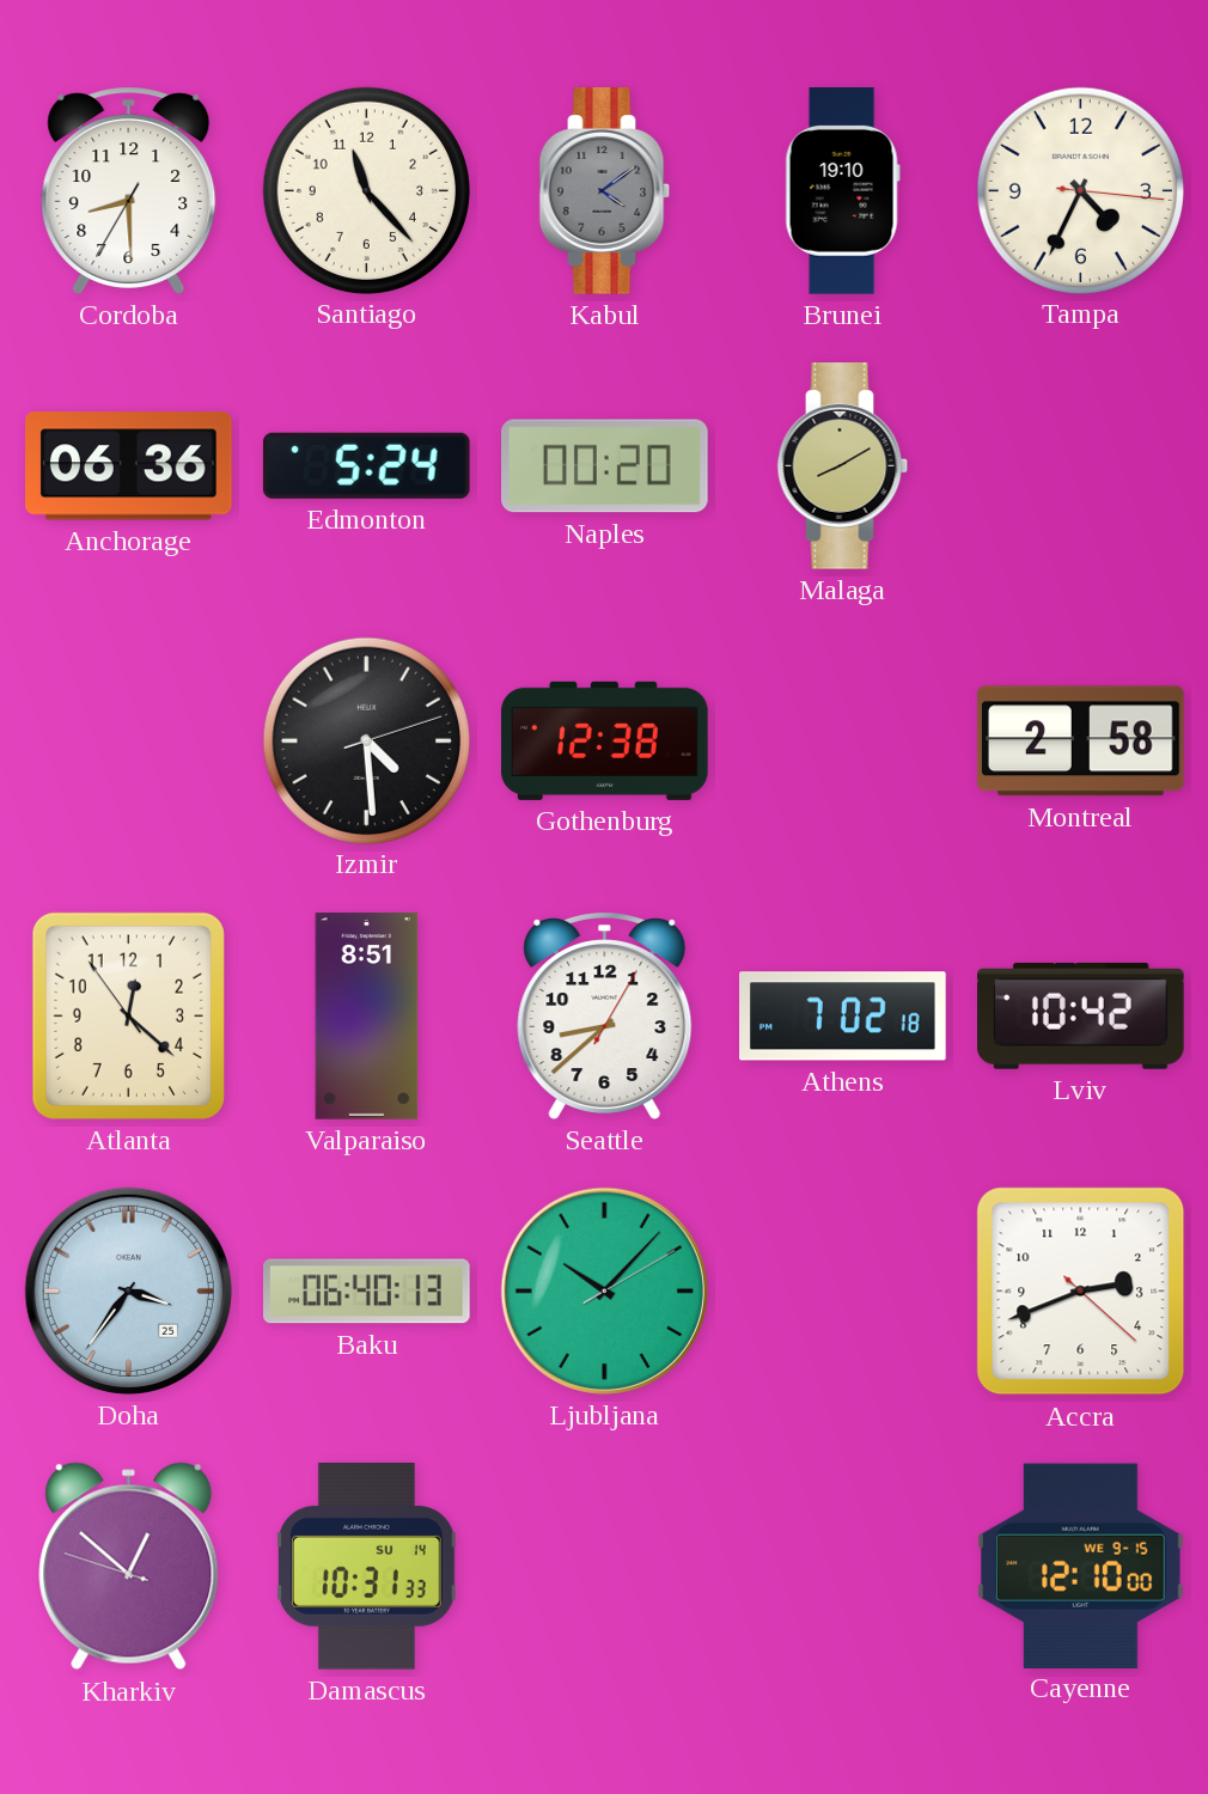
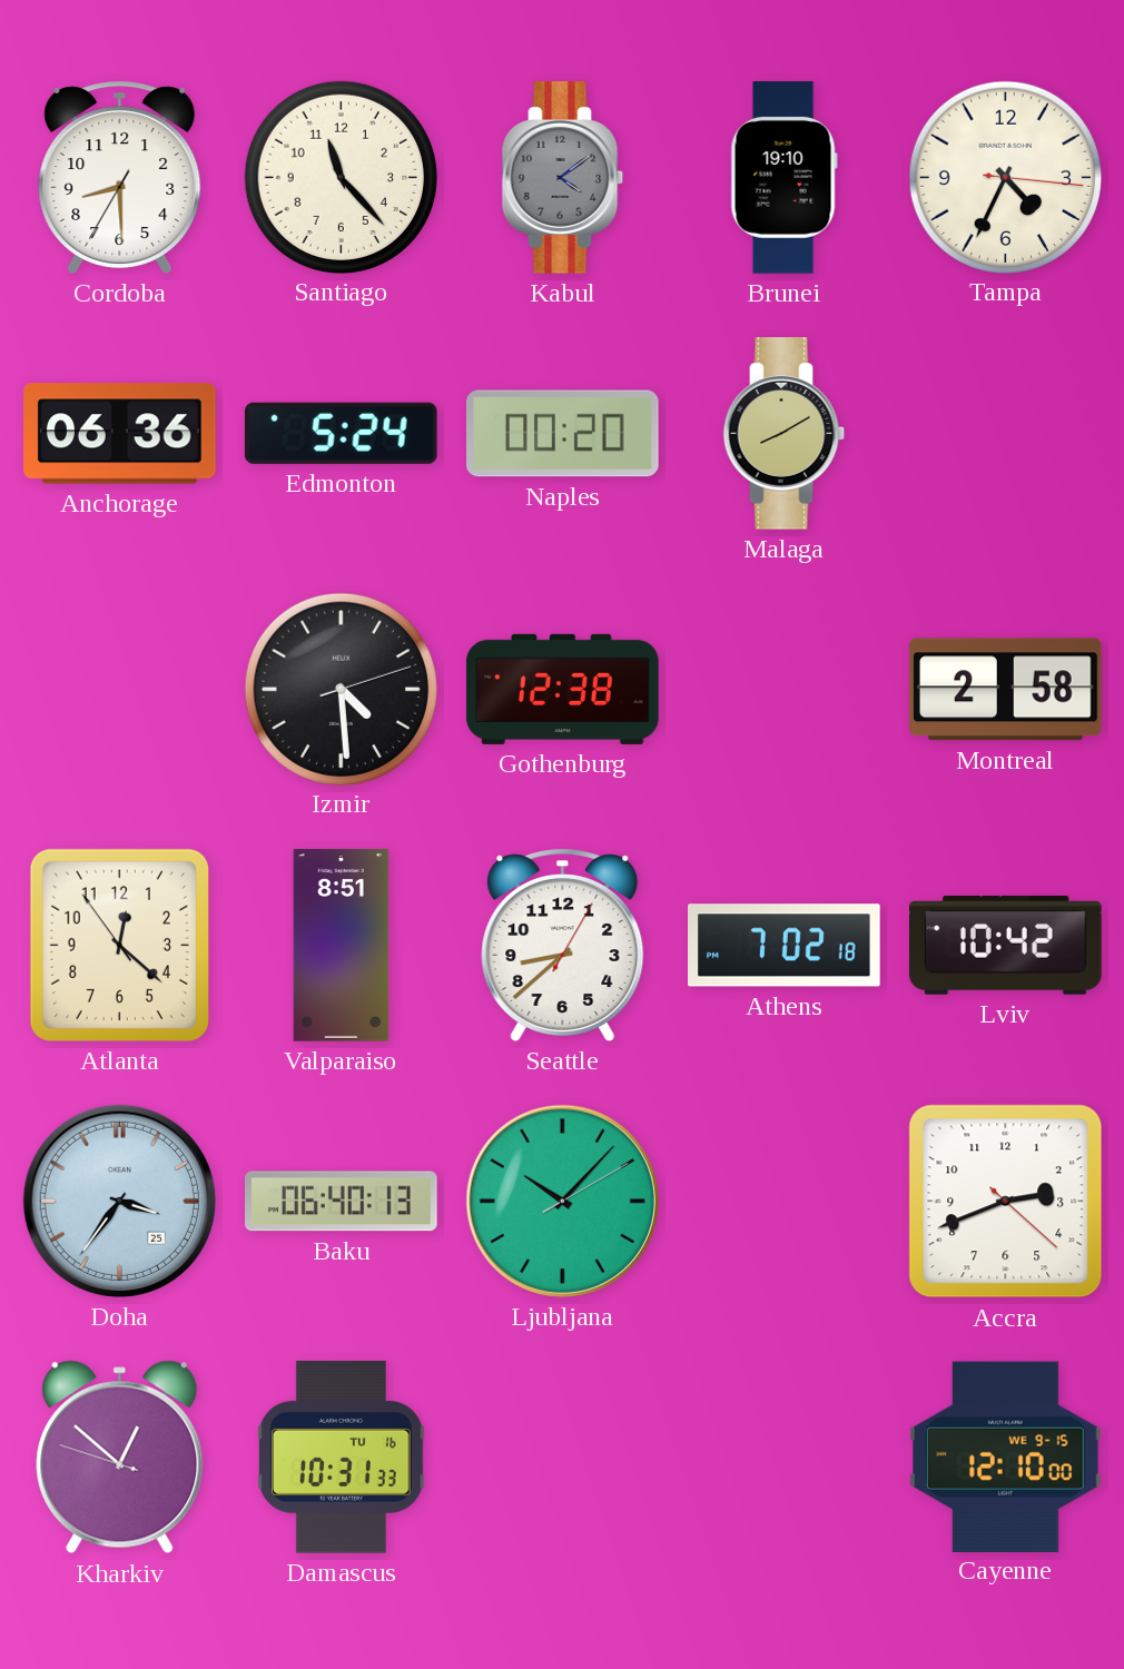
Damascus date: SU 14 -> TU 16
